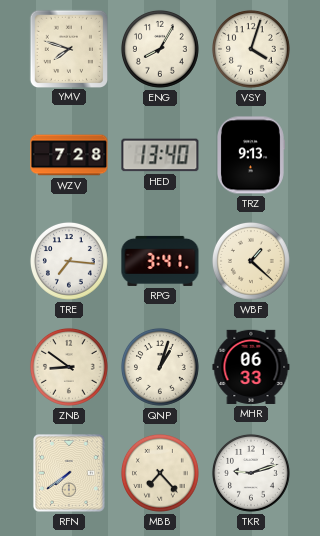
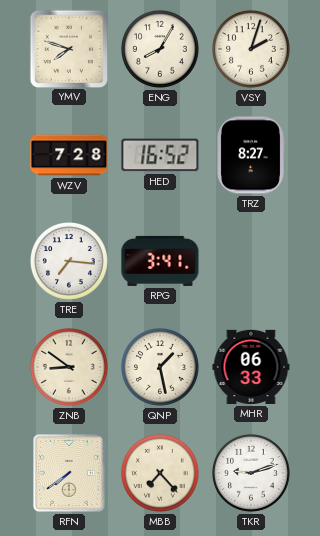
VSY: 4:03 -> 2:03
HED: 13:40 -> 16:52
TRZ: 9:13 -> 8:27
WBF: 1:22 -> none
QNP: 1:03 -> 1:28
